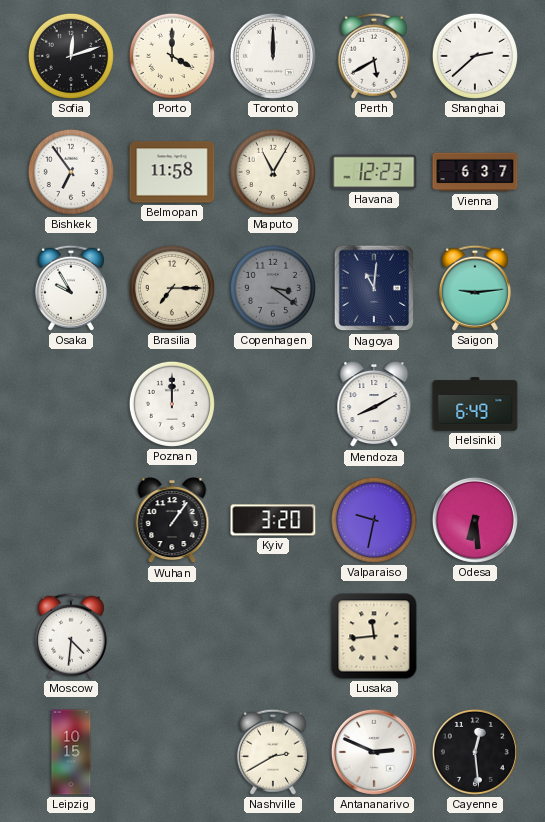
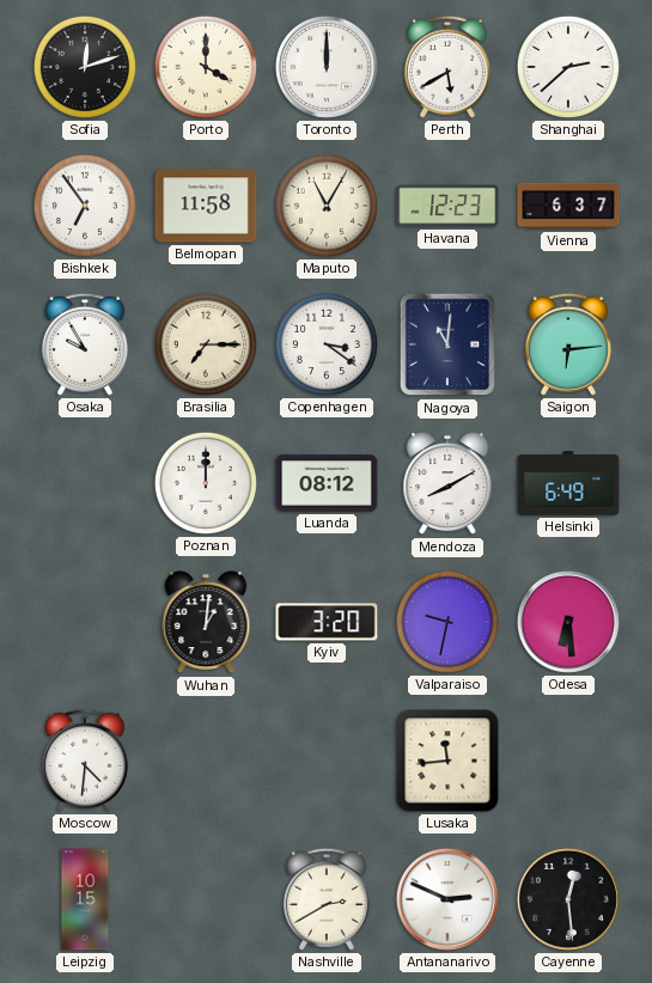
Copenhagen dial: grey -> white
Saigon: 9:14 -> 6:14
Luanda: none -> 08:12
Wuhan: 1:06 -> 1:01
